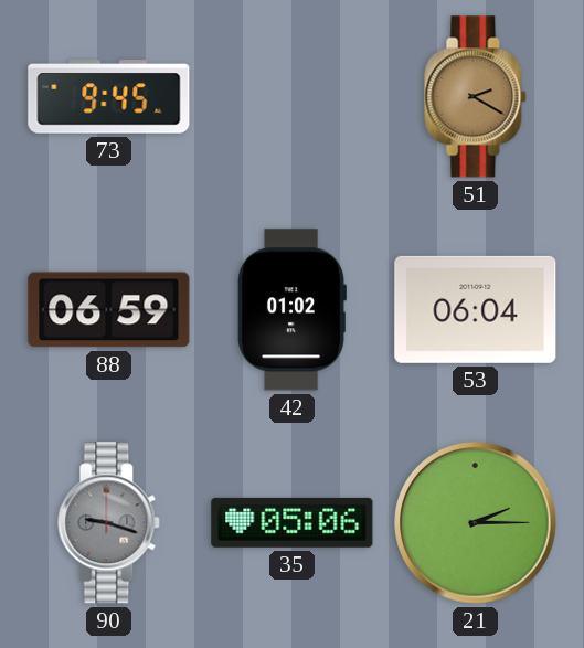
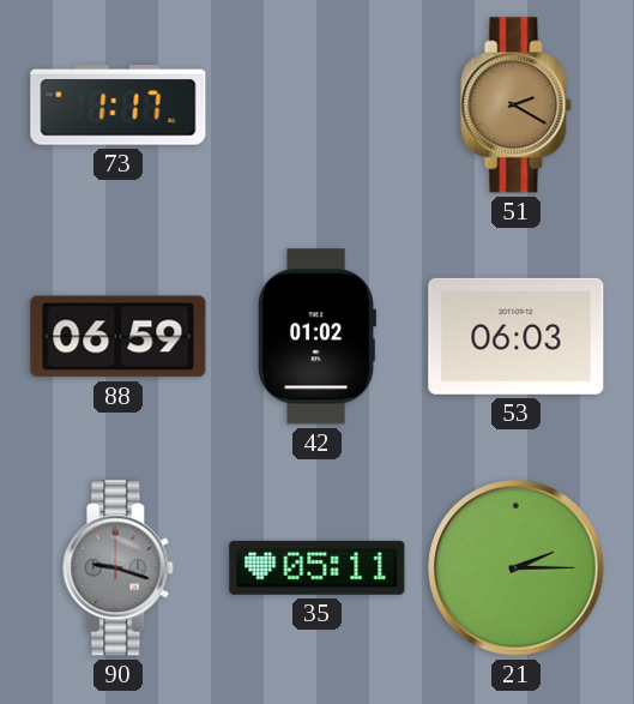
73: 9:45 -> 1:17
53: 06:04 -> 06:03
35: 05:06 -> 05:11
